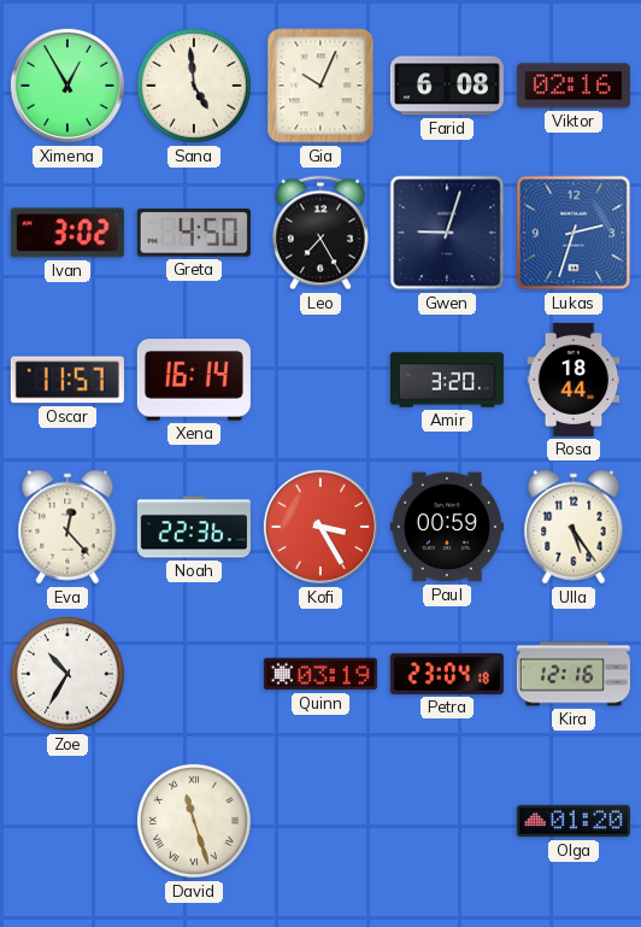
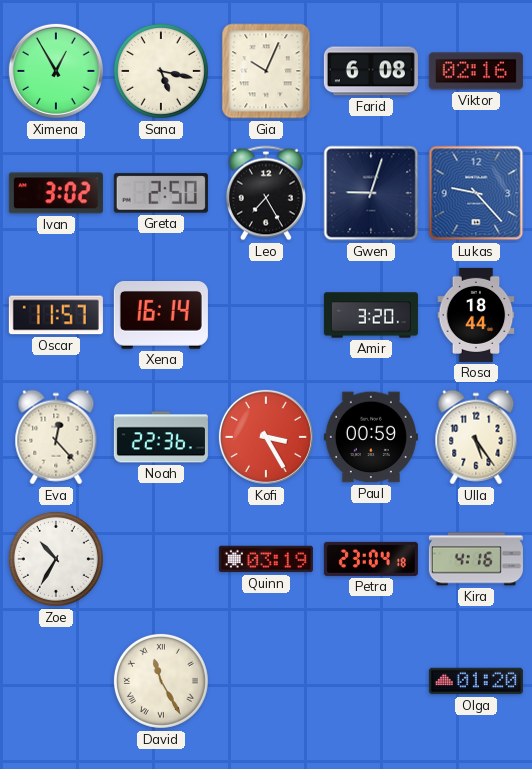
Sana: 4:59 -> 5:17
Greta: 4:50 -> 2:50
Lukas: 2:33 -> 9:23
Kira: 12:16 -> 4:16
David: 11:27 -> 11:25
